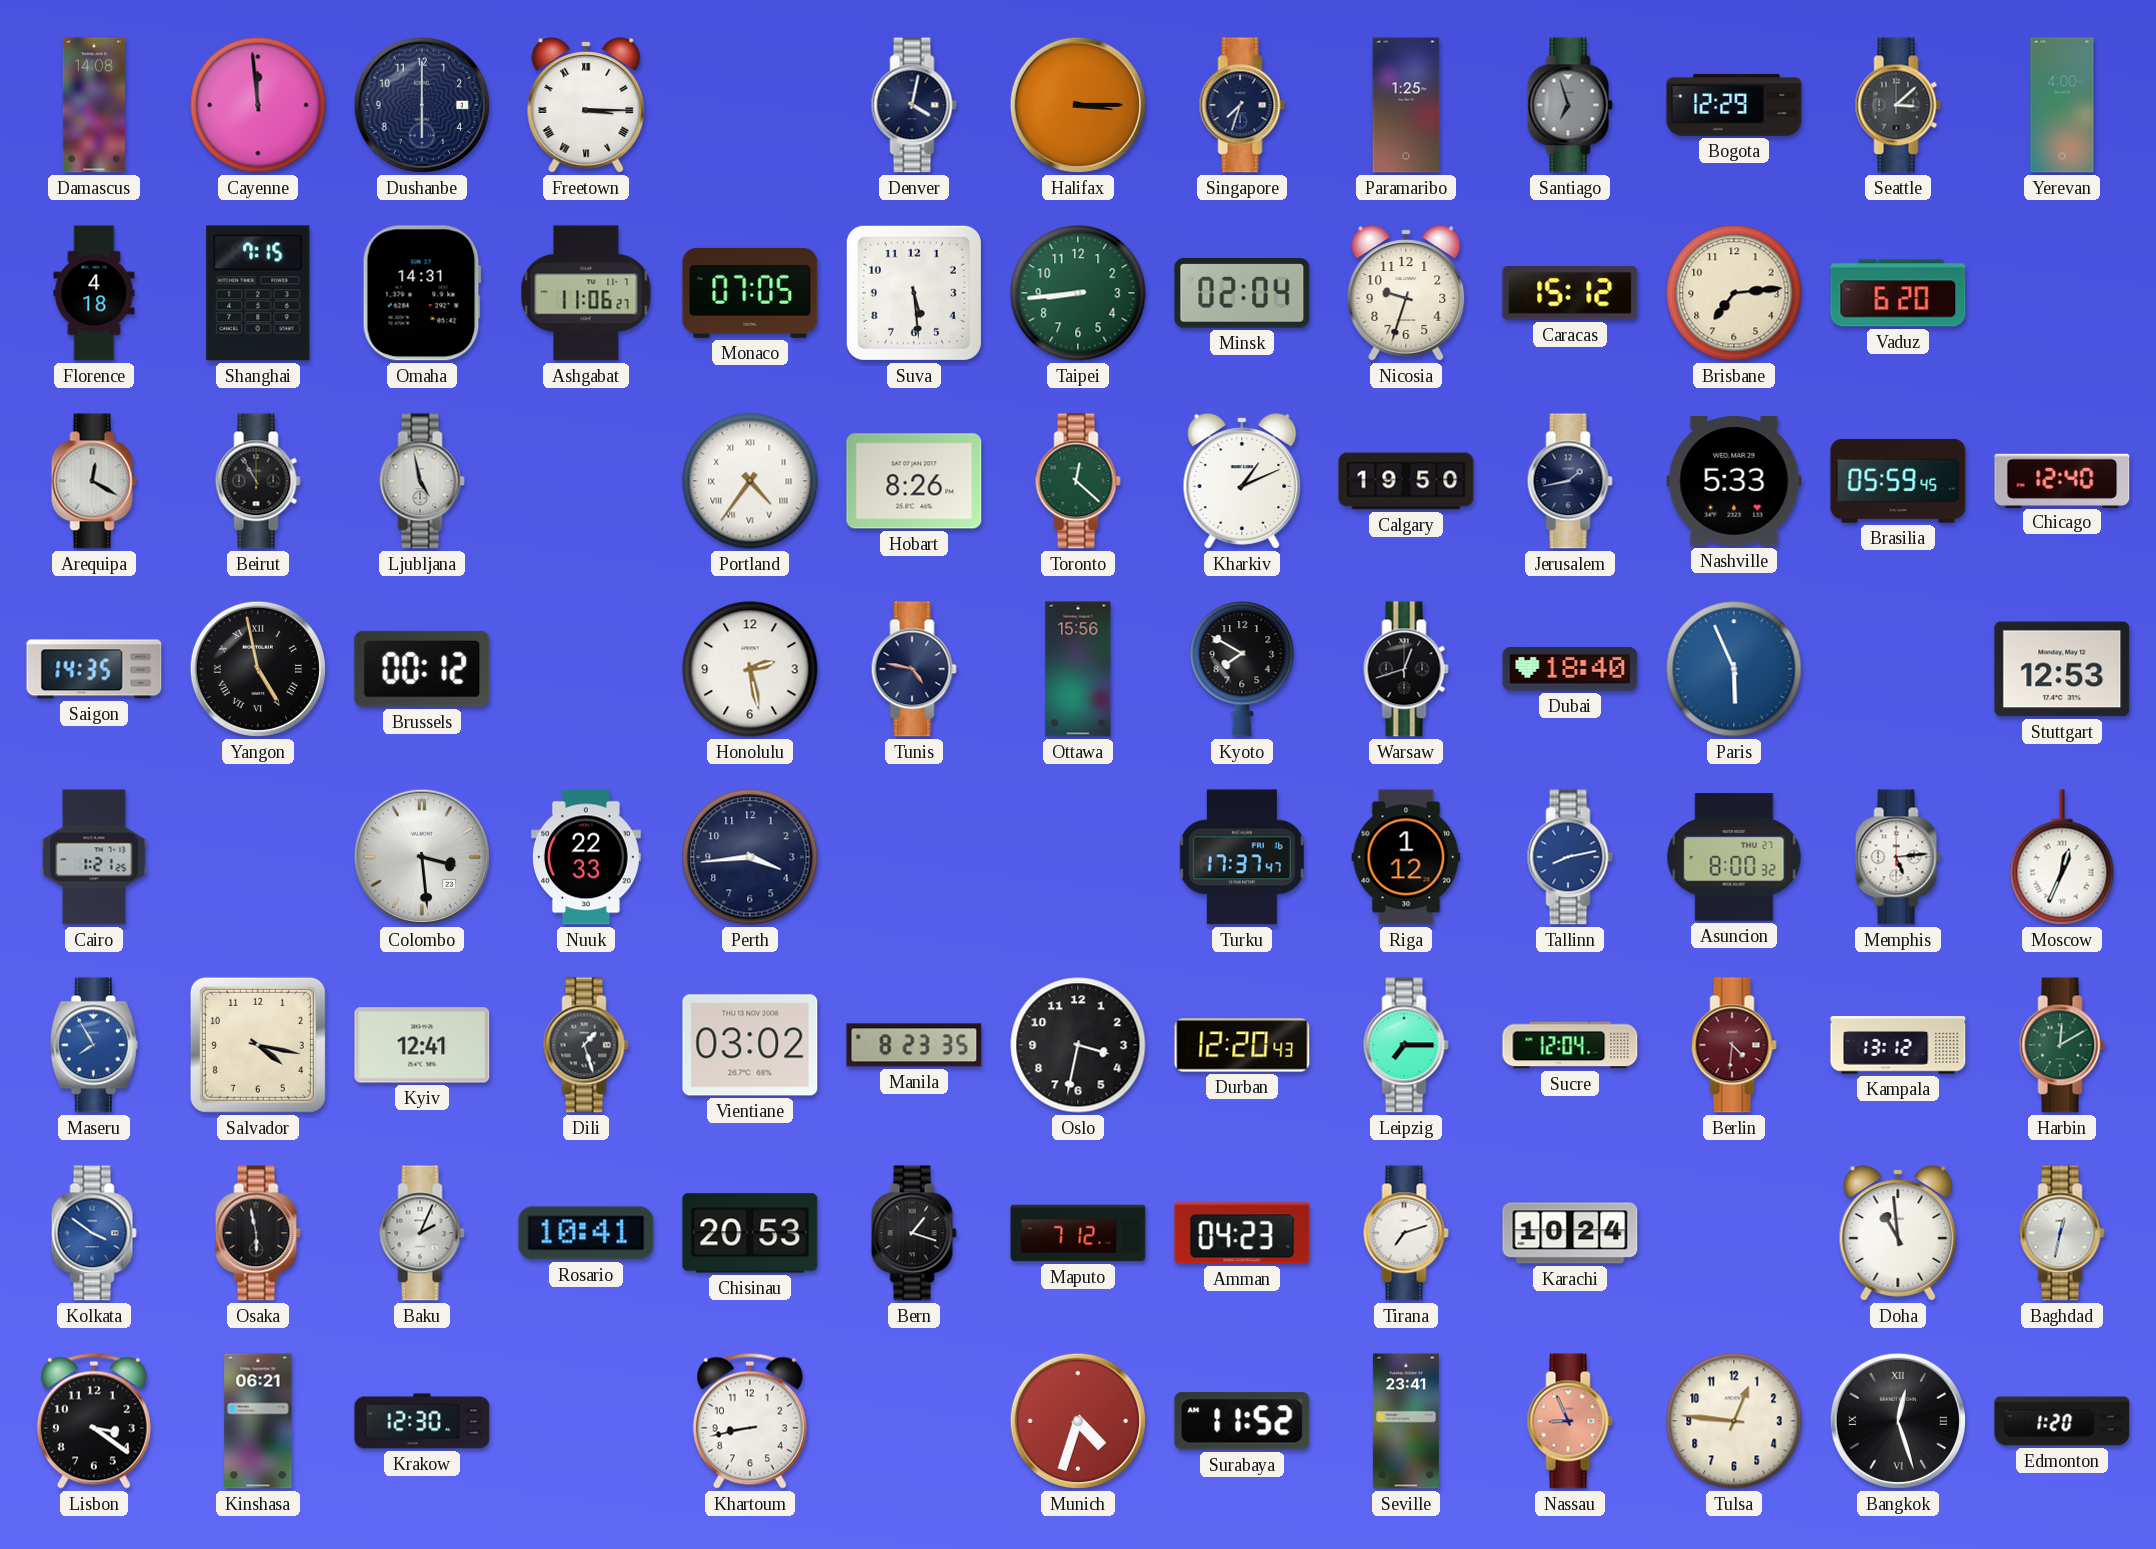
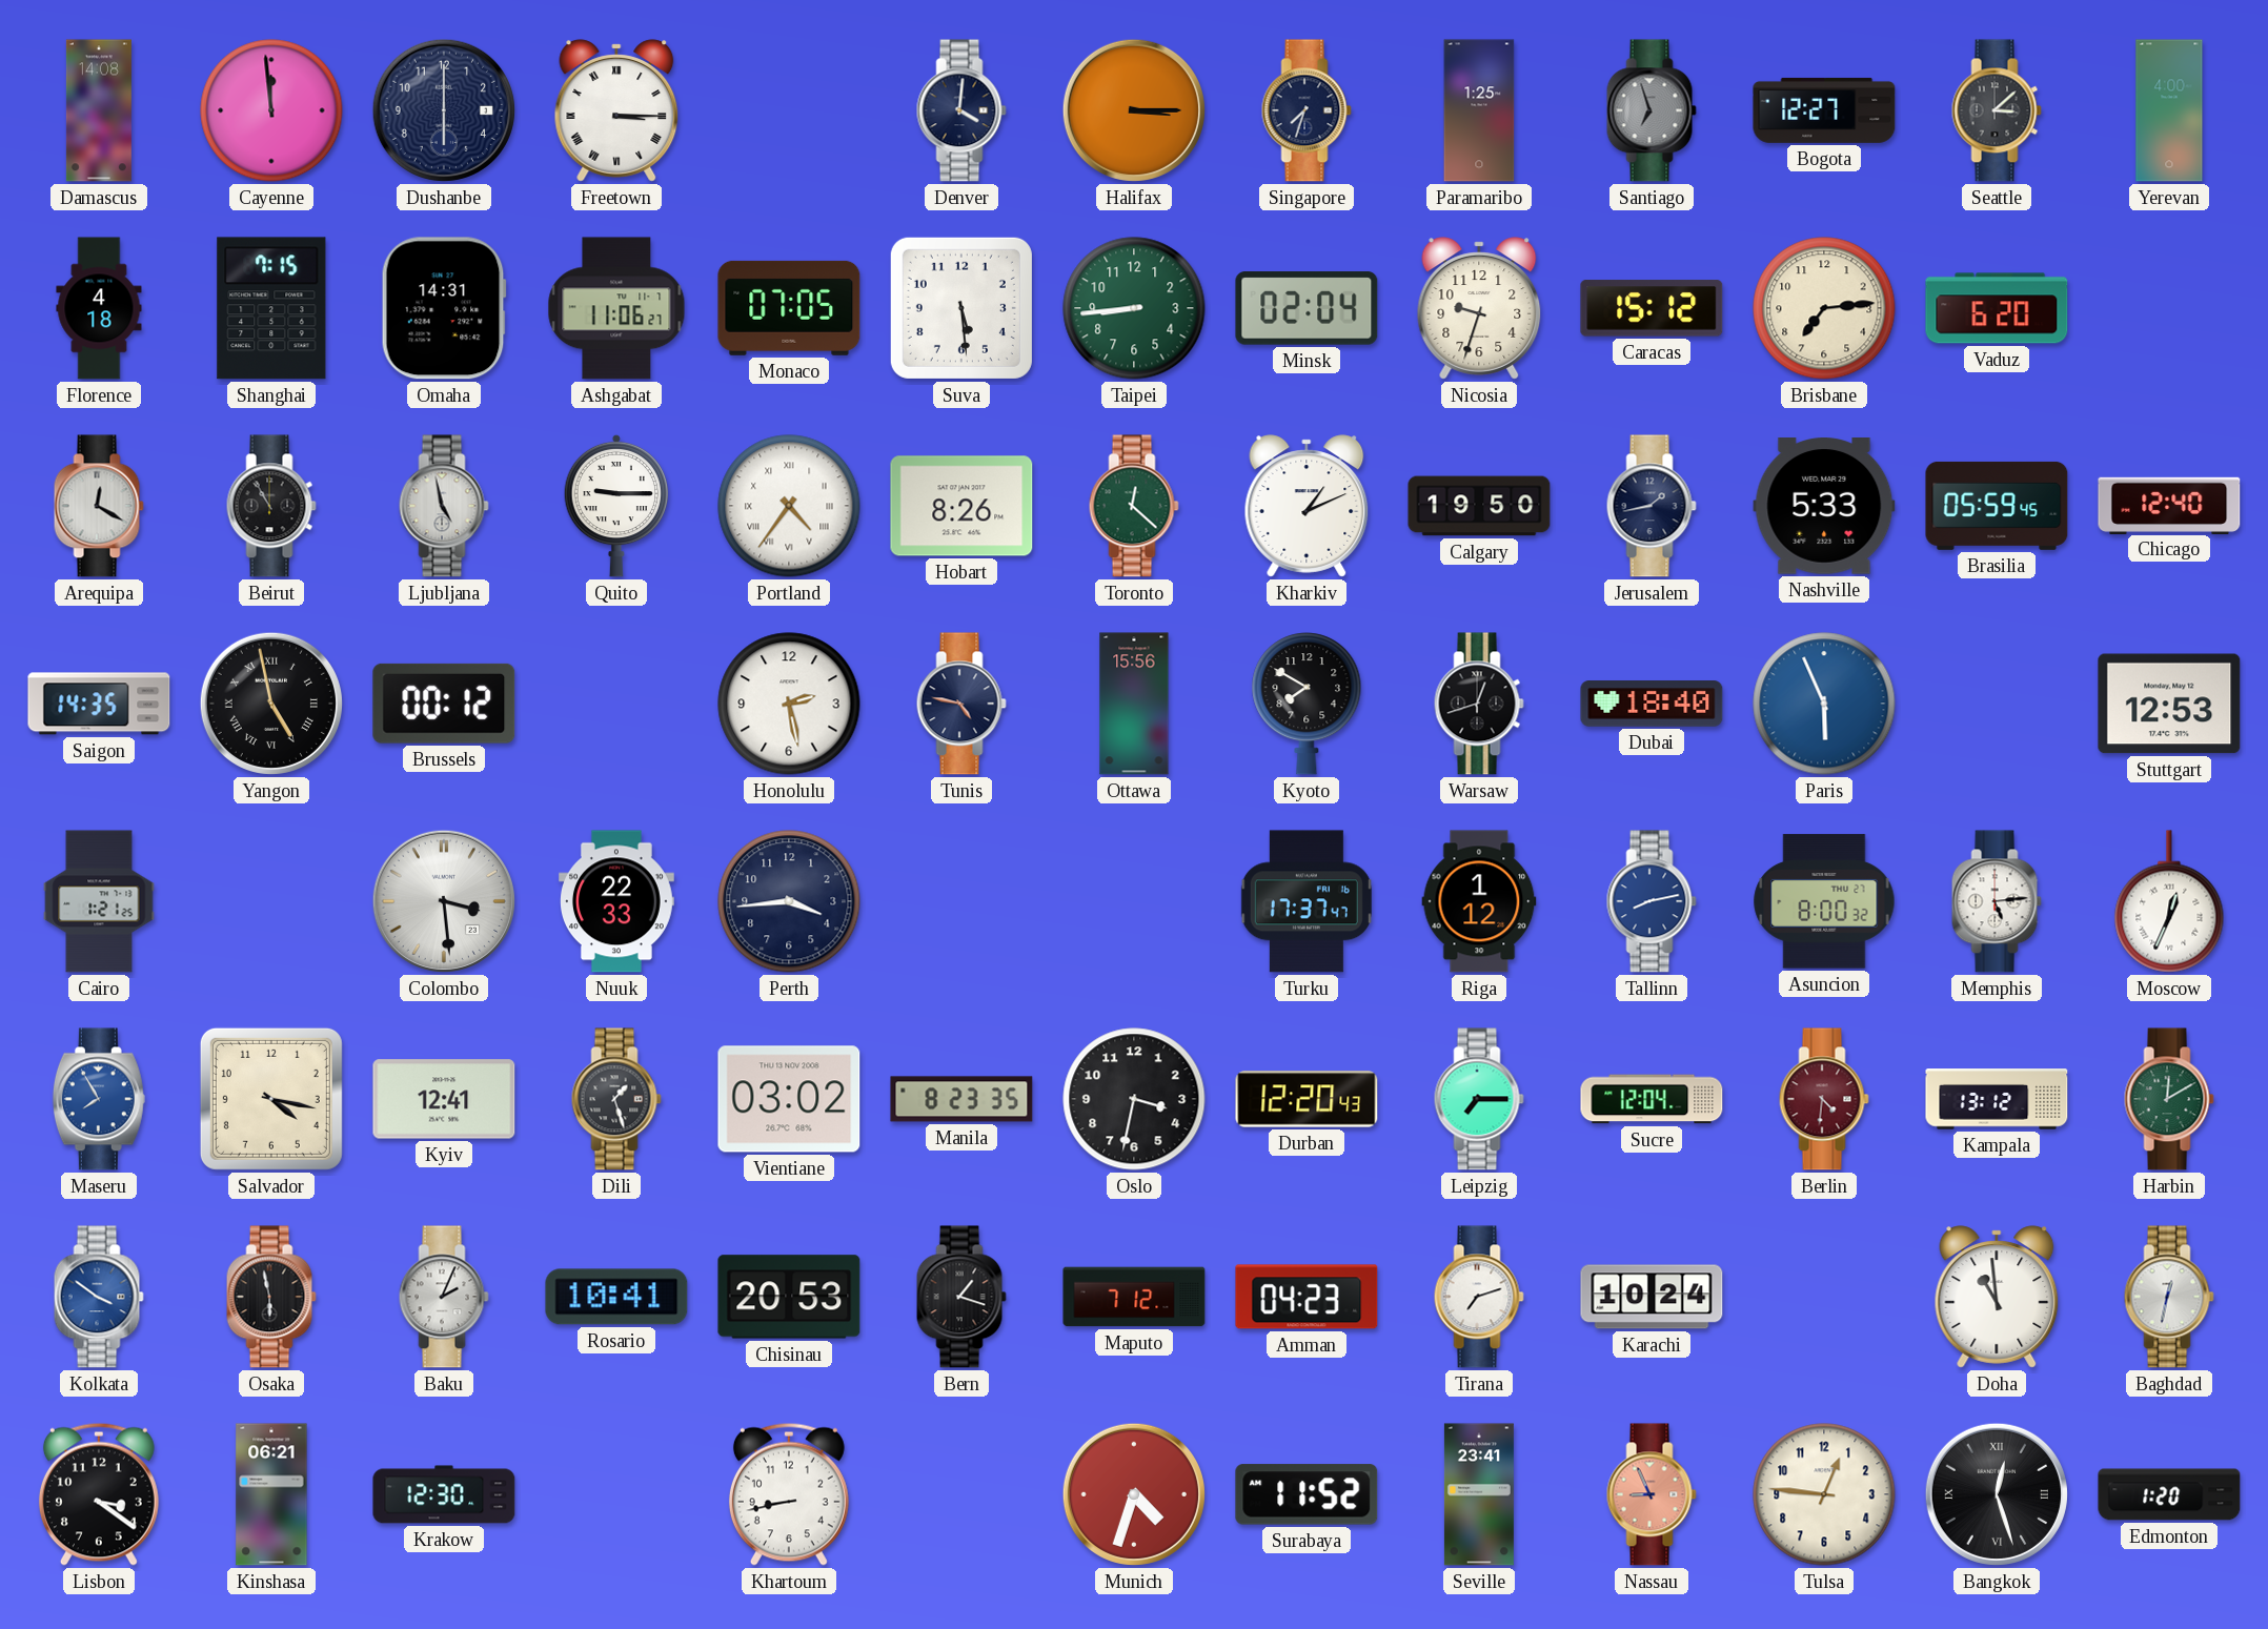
Denver: 4:02 -> 4:01
Bogota: 12:29 -> 12:27
Quito: none -> 9:15
